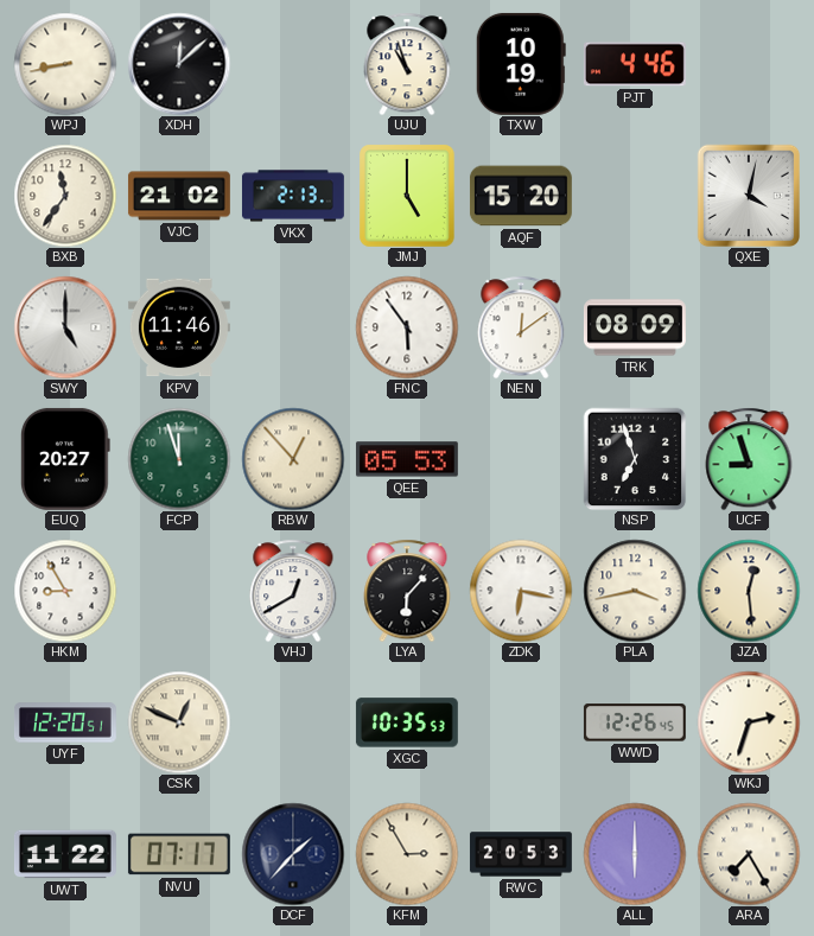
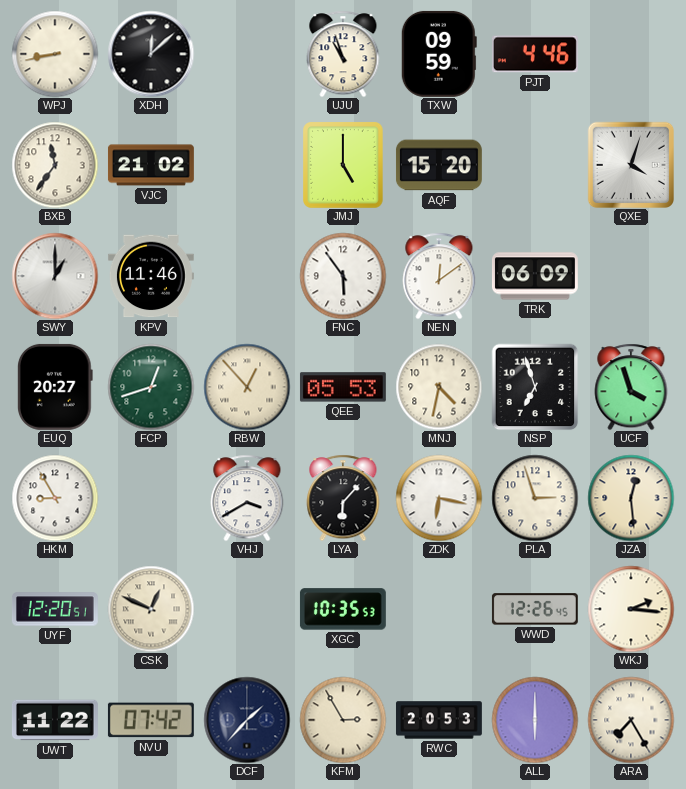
TXW: 10:19 -> 09:59
VKX: 2:13 -> none
QXE: 4:02 -> 4:03
SWY: 5:00 -> 1:00
TRK: 08:09 -> 06:09
FCP: 11:57 -> 12:42
MNJ: none -> 4:32
UCF: 8:57 -> 3:57
VHJ: 12:40 -> 3:40
PLA: 3:43 -> 2:57
WKJ: 2:33 -> 2:16
NVU: 07:17 -> 07:42
